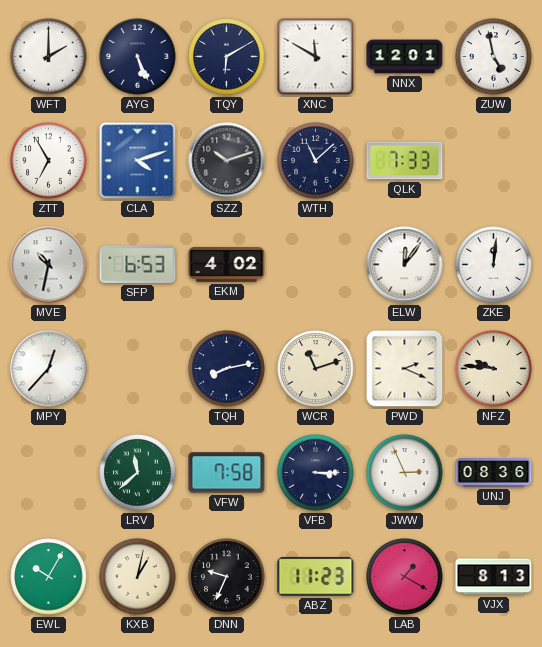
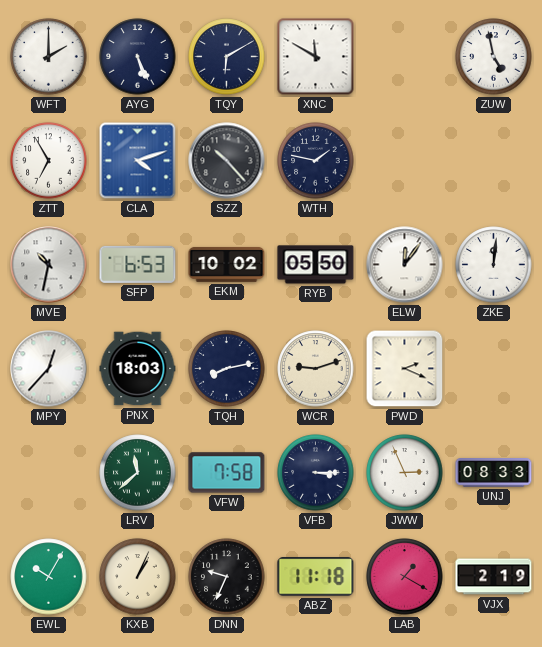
NNX: 12:01 -> none
SZZ: 10:12 -> 10:23
WTH: 11:08 -> 1:47
QLK: 7:33 -> none
EKM: 4:02 -> 10:02
RYB: none -> 05:50
PNX: none -> 18:03
WCR: 11:12 -> 9:12
NFZ: 9:46 -> none
UNJ: 08:36 -> 08:33
KXB: 1:02 -> 1:04
ABZ: 11:23 -> 11:18
VJX: 8:13 -> 2:19
